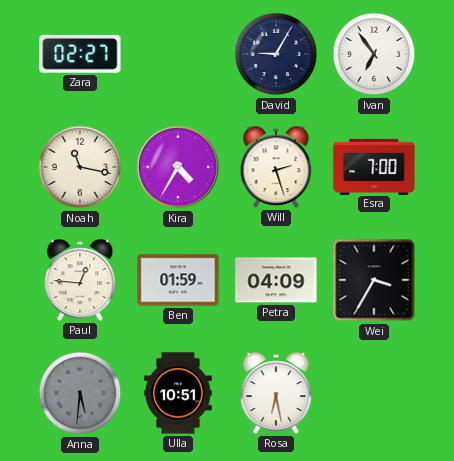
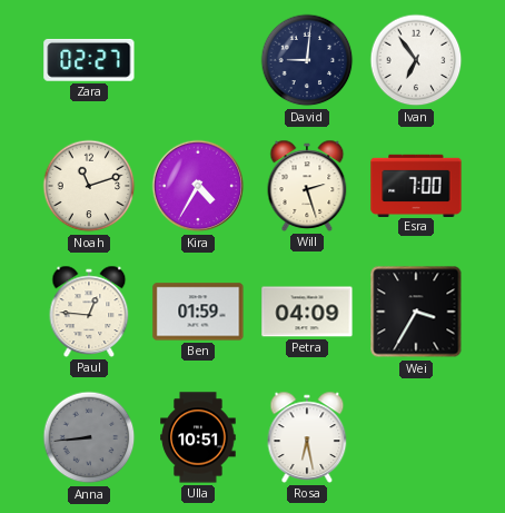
David: 9:05 -> 9:01
Noah: 11:17 -> 11:12
Anna: 5:31 -> 8:44
